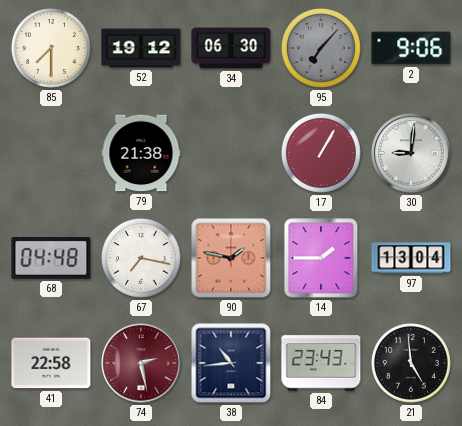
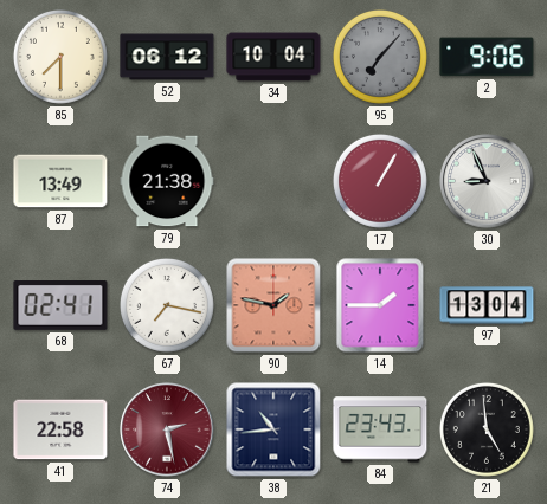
52: 19:12 -> 06:12
34: 06:30 -> 10:04
87: none -> 13:49
30: 9:01 -> 8:56
68: 04:48 -> 02:41
